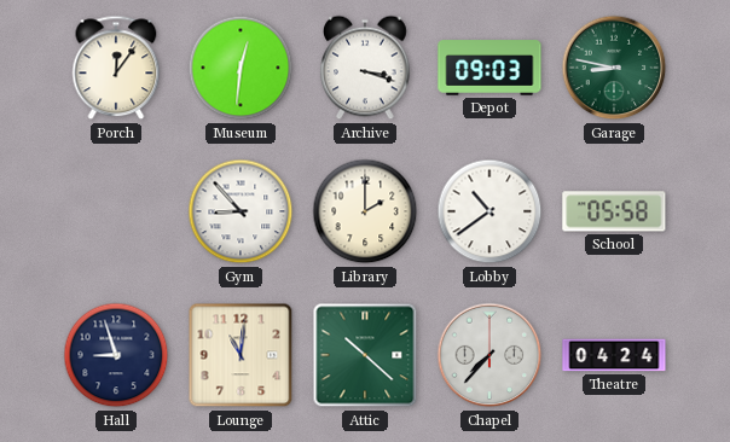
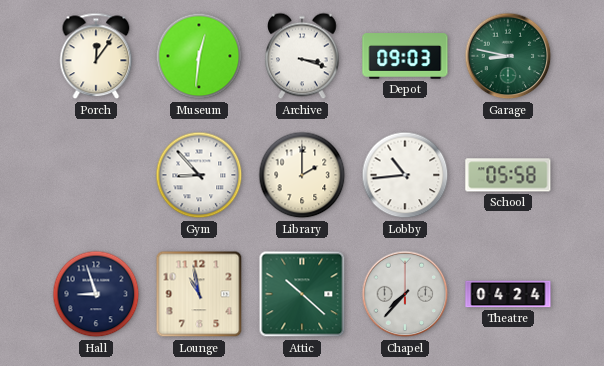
Lobby: 10:39 -> 10:44
Lounge: 11:01 -> 10:58
